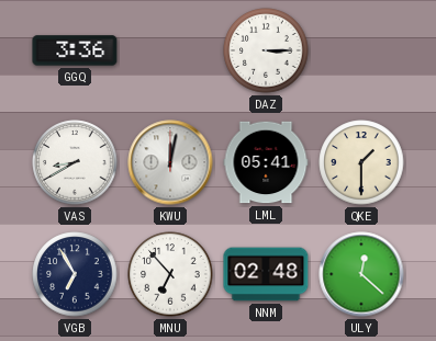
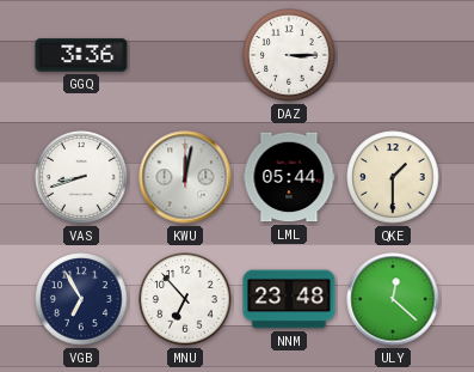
VAS: 8:40 -> 8:42
LML: 05:41 -> 05:44
NNM: 02:48 -> 23:48
